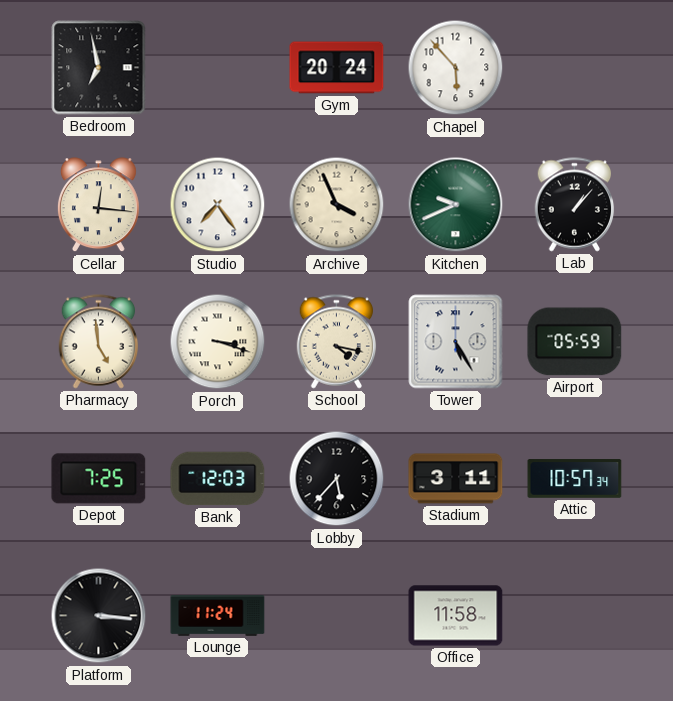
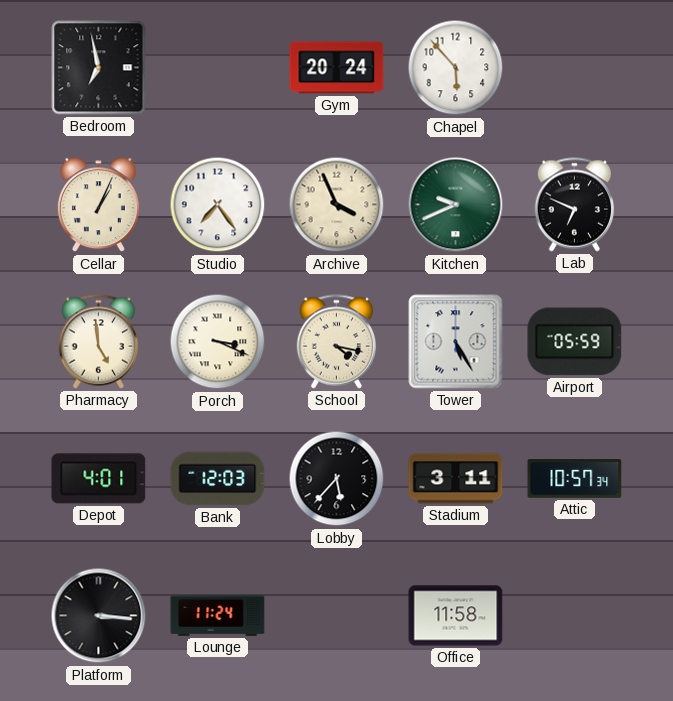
Cellar: 12:16 -> 1:04
Lab: 1:07 -> 6:49
Porch: 3:18 -> 3:19
Depot: 7:25 -> 4:01
